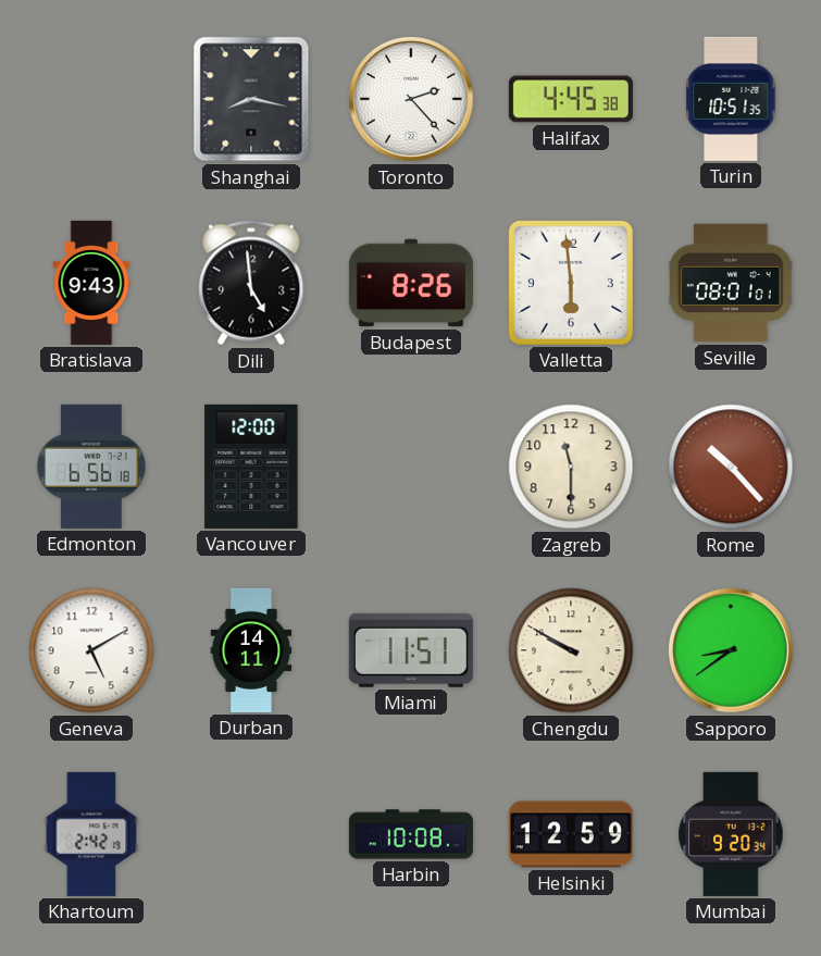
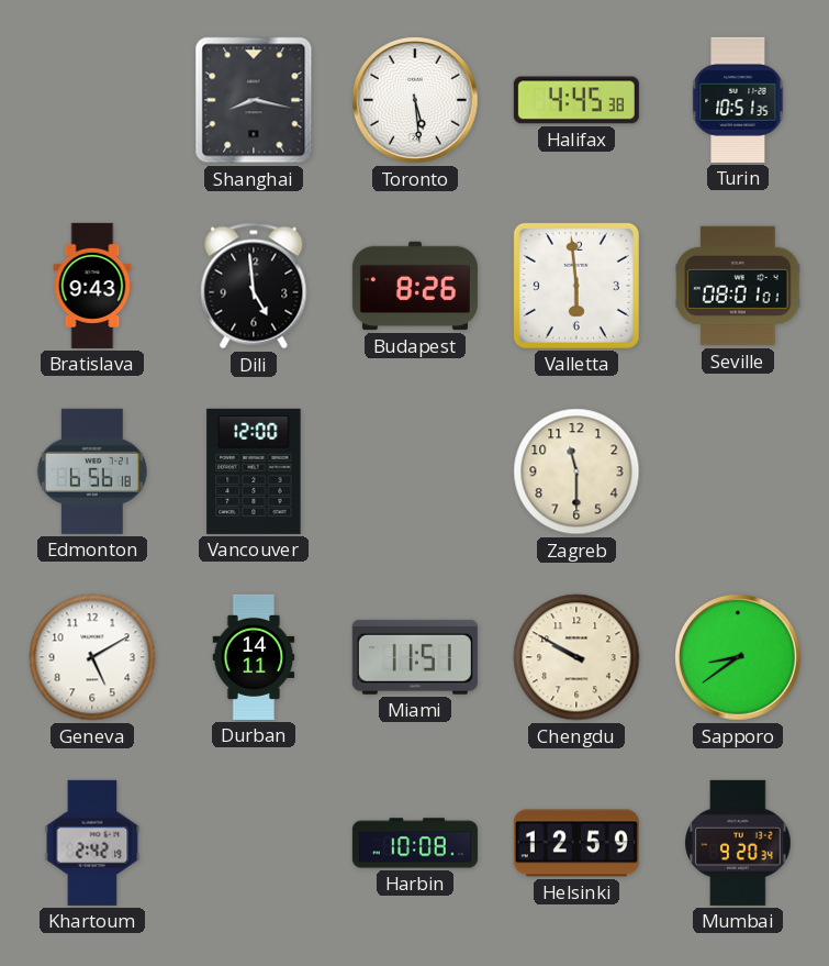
Toronto: 2:23 -> 5:29
Rome: 10:23 -> none
